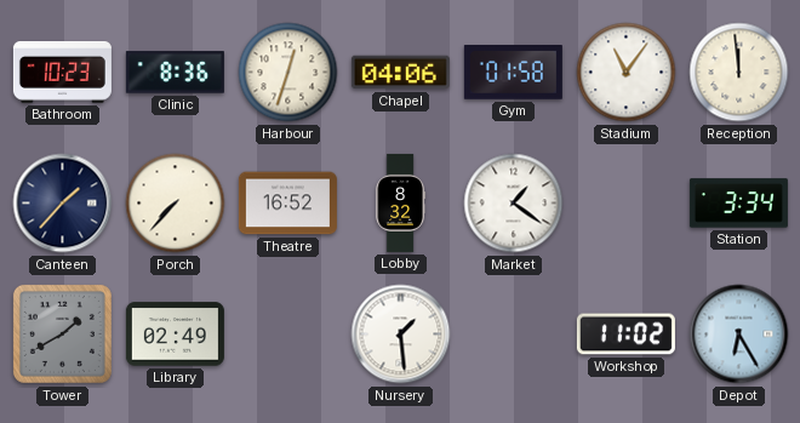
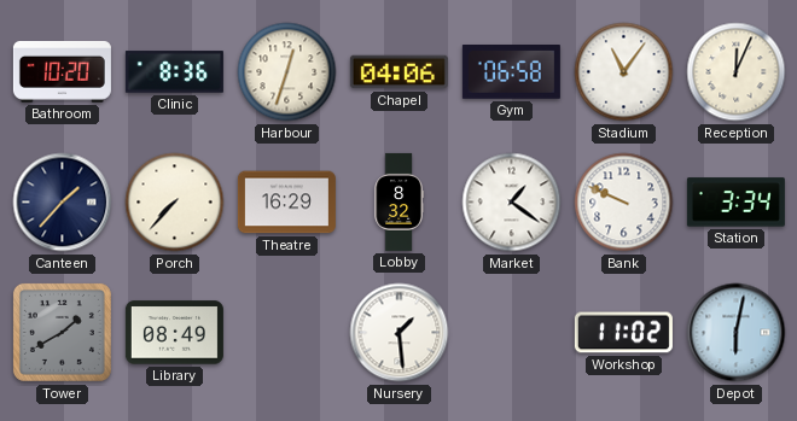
Bathroom: 10:23 -> 10:20
Gym: 01:58 -> 06:58
Reception: 11:59 -> 12:04
Theatre: 16:52 -> 16:29
Bank: none -> 9:49
Library: 02:49 -> 08:49
Depot: 6:25 -> 6:02
